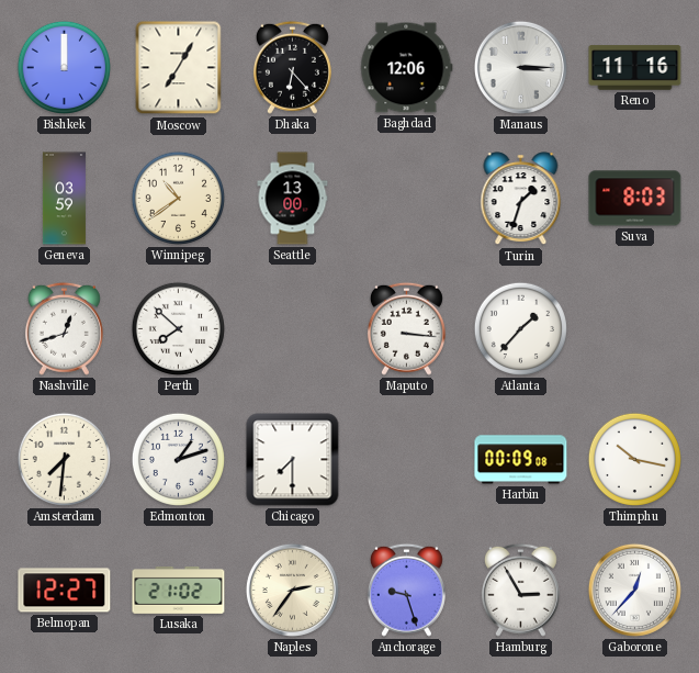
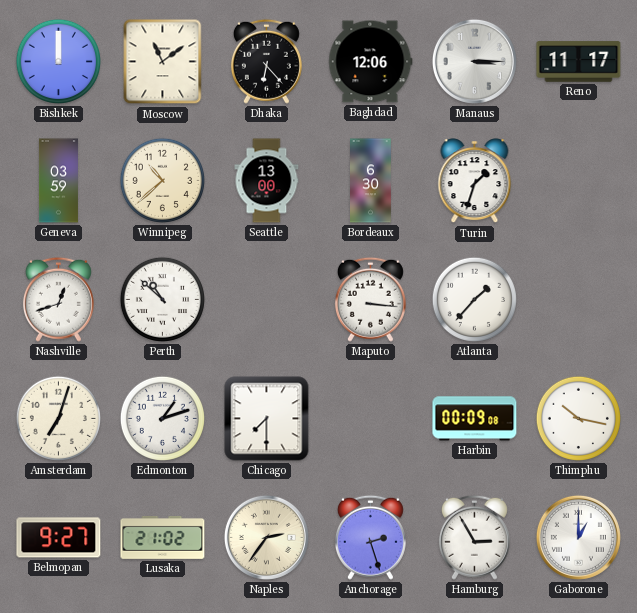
Moscow: 7:05 -> 11:09
Reno: 11:16 -> 11:17
Winnipeg: 10:39 -> 10:38
Bordeaux: none -> 6:30
Suva: 8:03 -> none
Perth: 7:52 -> 10:52
Amsterdam: 7:31 -> 7:03
Belmopan: 12:27 -> 9:27
Anchorage: 9:27 -> 2:27
Gaborone: 12:37 -> 1:00
